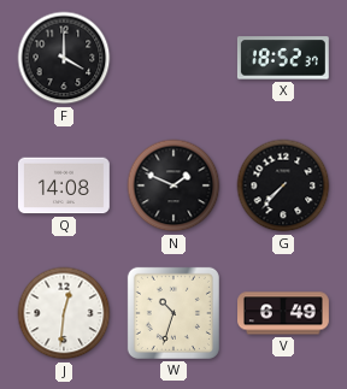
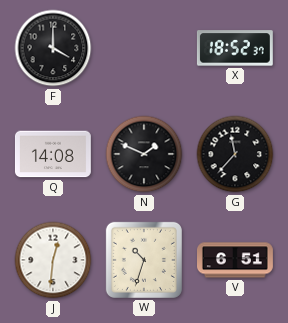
G: 7:37 -> 11:37
V: 6:49 -> 6:51
